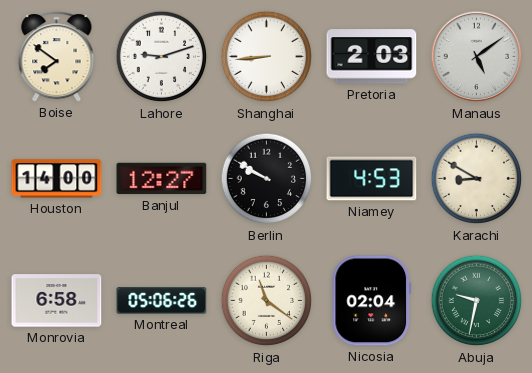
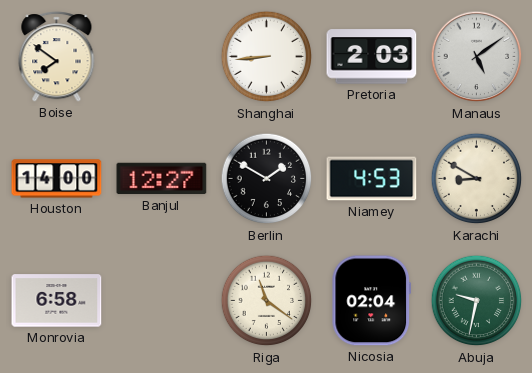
Lahore: 9:12 -> none
Berlin: 9:50 -> 1:50
Montreal: 05:06 -> none
